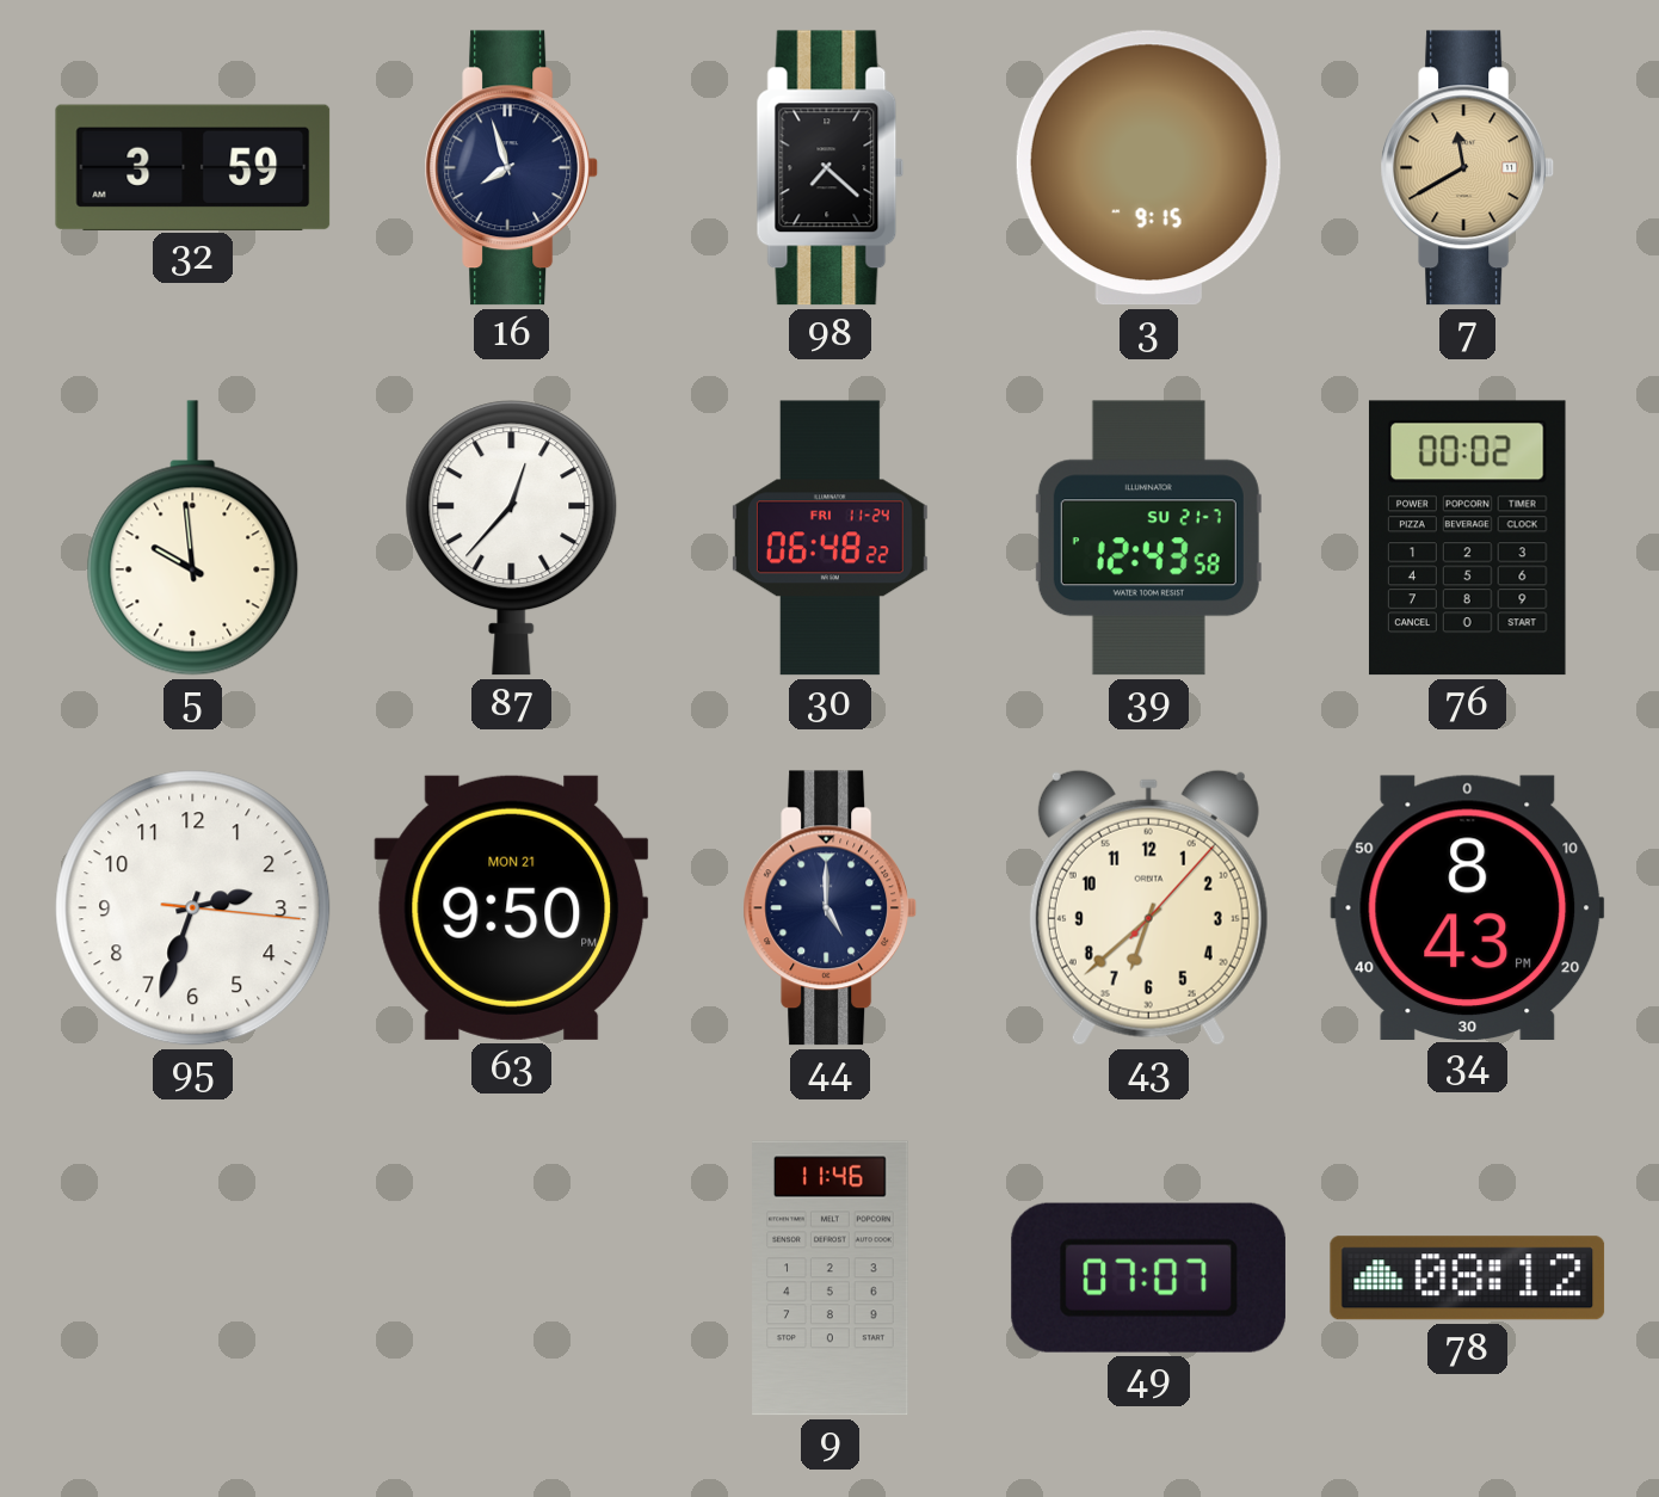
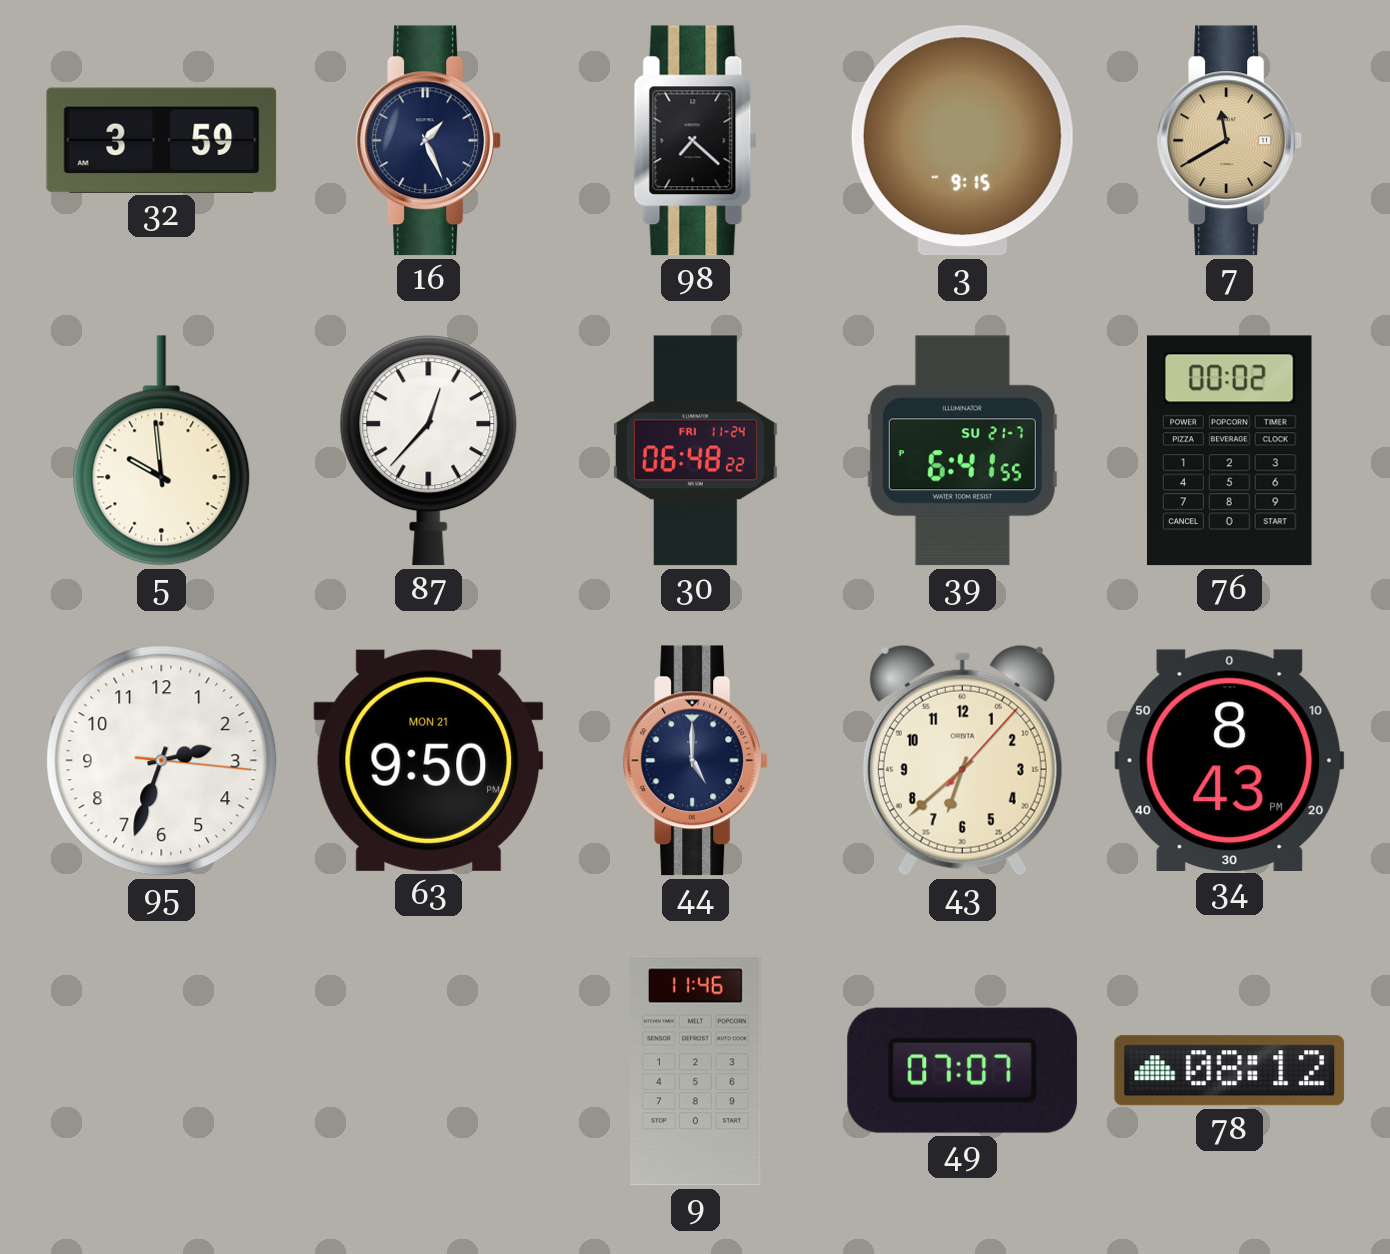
16: 7:57 -> 1:26
39: 12:43 -> 6:41
